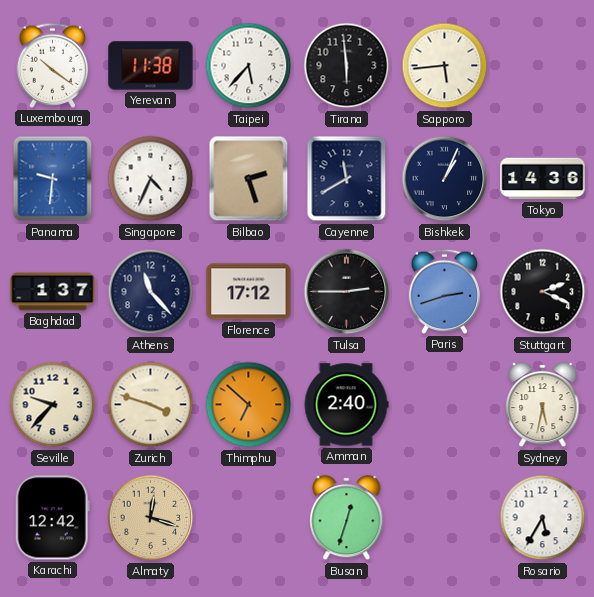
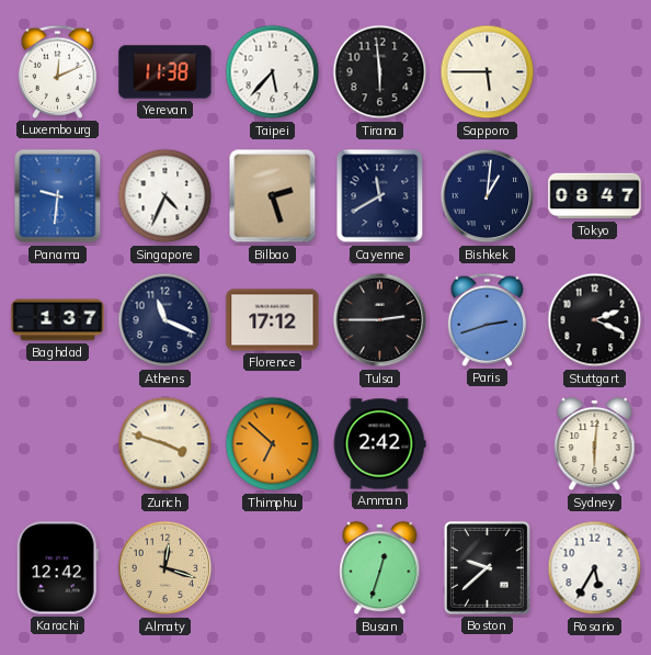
Luxembourg: 10:21 -> 12:11
Sapporo: 5:44 -> 5:45
Bishkek: 1:04 -> 1:01
Tokyo: 14:36 -> 08:47
Athens: 11:23 -> 11:19
Seville: 9:37 -> none
Amman: 2:40 -> 2:42
Sydney: 5:32 -> 6:01
Boston: none -> 9:38
